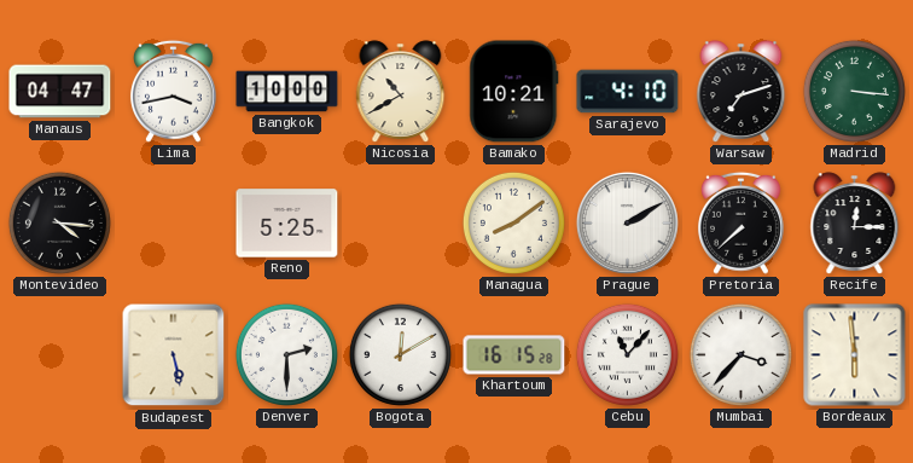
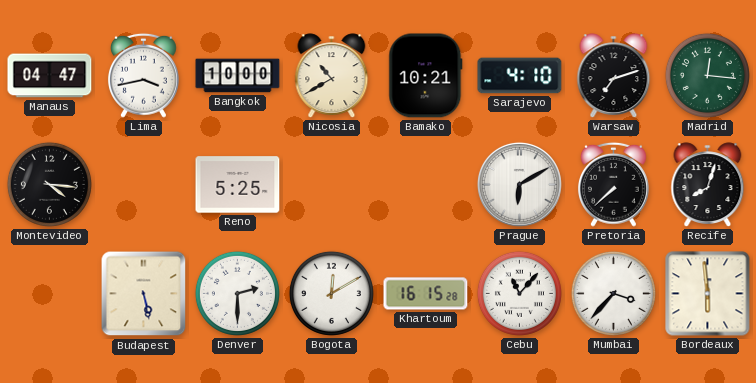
Madrid: 3:16 -> 12:16
Managua: 8:09 -> none
Prague: 2:10 -> 6:10
Recife: 12:15 -> 8:03
